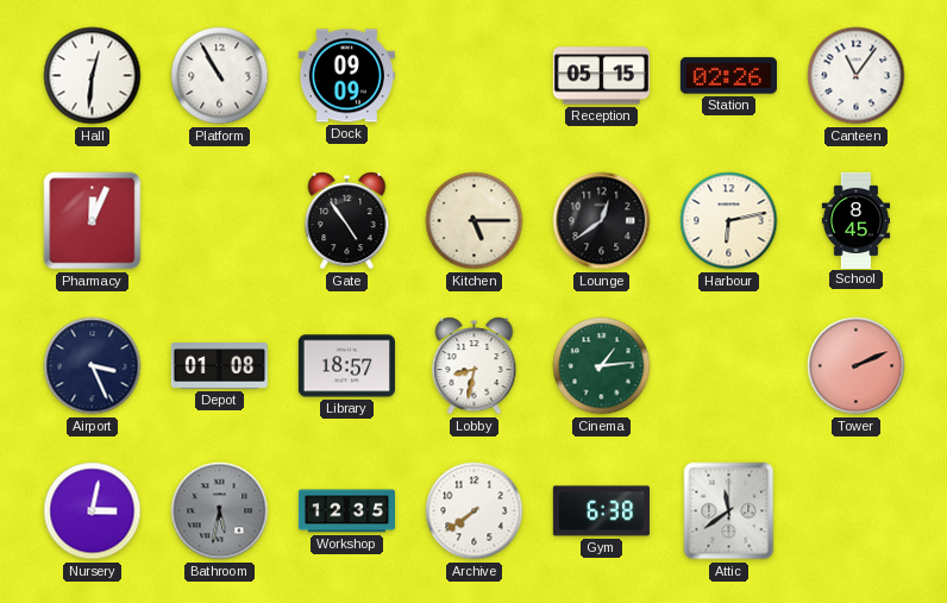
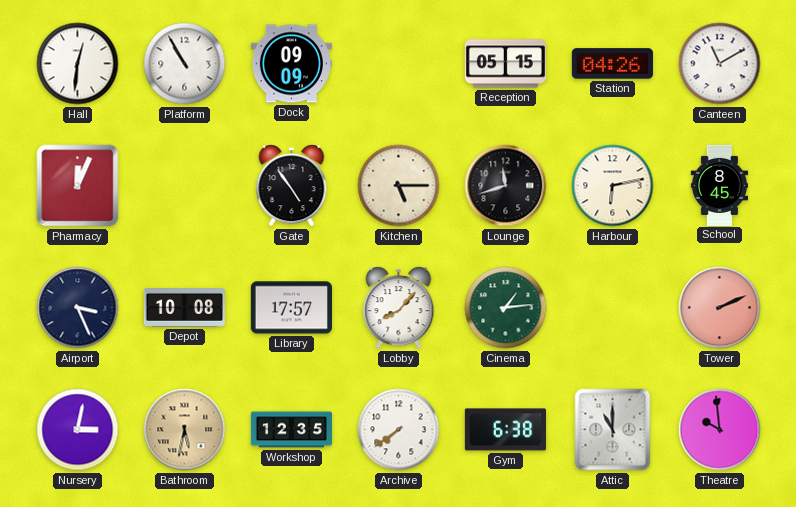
Station: 02:26 -> 04:26
Canteen: 11:06 -> 11:10
Lounge: 12:39 -> 11:42
Depot: 01:08 -> 10:08
Library: 18:57 -> 17:57
Lobby: 8:32 -> 8:07
Bathroom dial: grey -> champagne
Attic: 11:39 -> 11:00
Theatre: none -> 9:59
